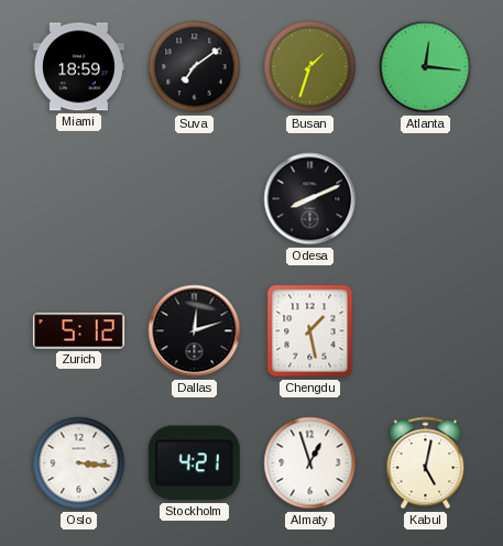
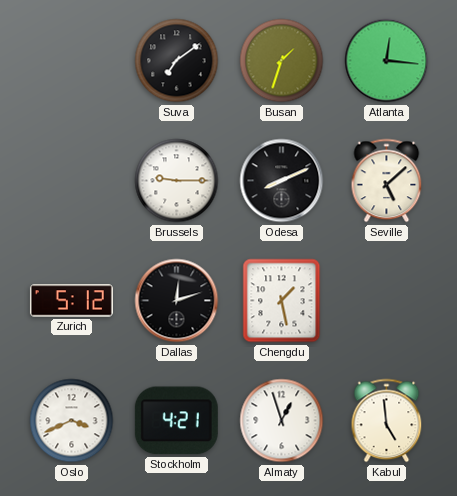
Miami: 18:59 -> none
Brussels: none -> 9:15
Seville: none -> 5:08
Oslo: 3:16 -> 3:41
Kabul: 5:02 -> 4:59
